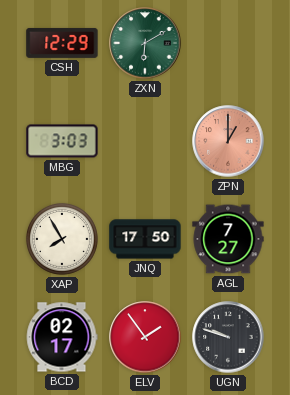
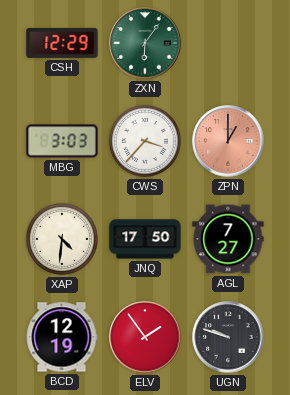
ZXN: 6:10 -> 6:06
CWS: none -> 3:37
XAP: 7:55 -> 4:31
BCD: 02:17 -> 12:19
